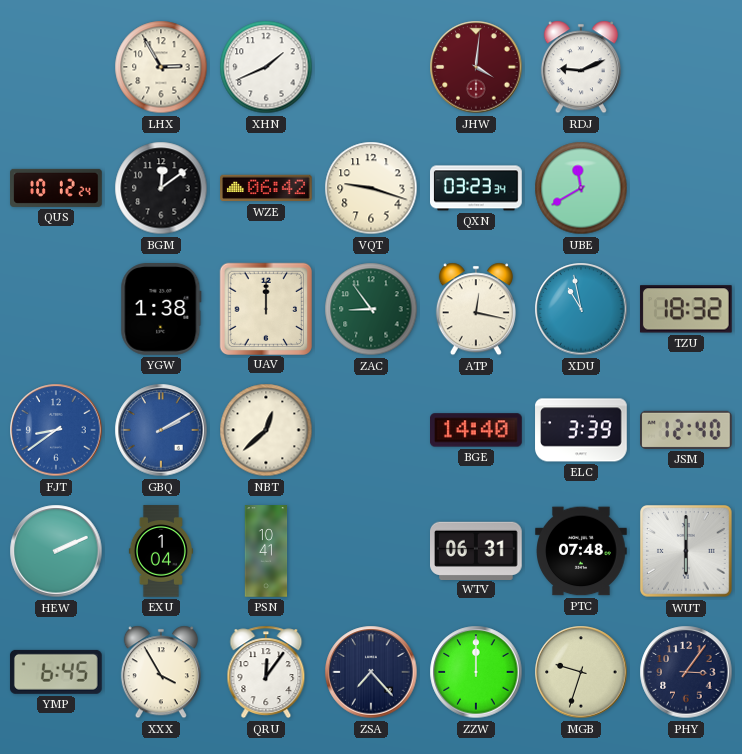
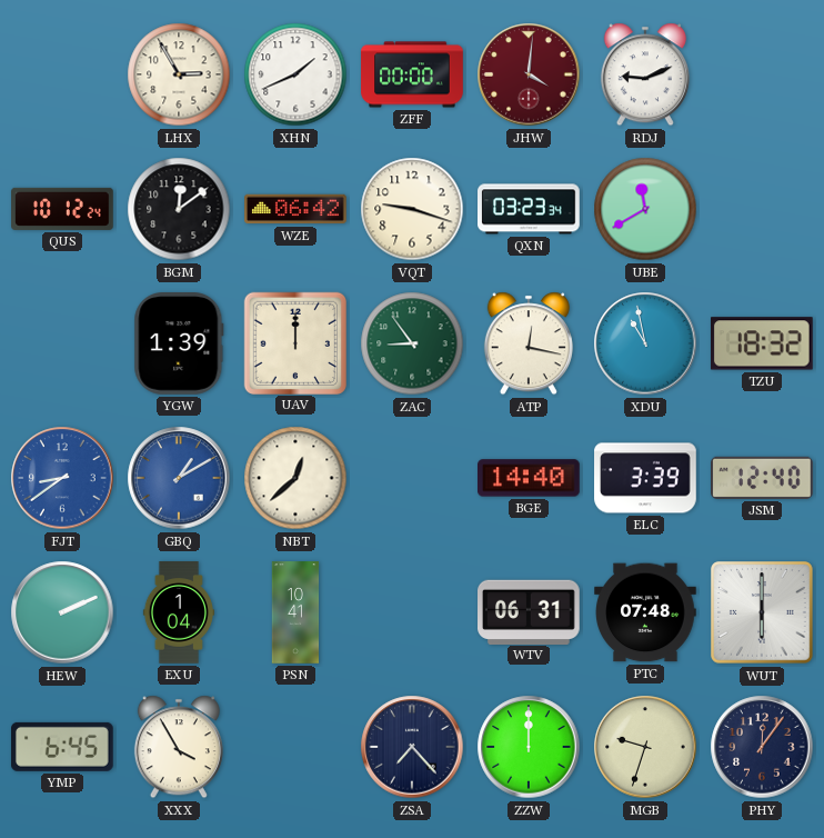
ZFF: none -> 00:00
YGW: 1:38 -> 1:39
GBQ: 2:10 -> 1:10
QRU: 12:06 -> none
PHY: 3:06 -> 12:06
